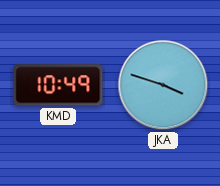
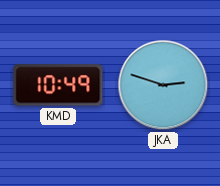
JKA: 3:48 -> 2:48
